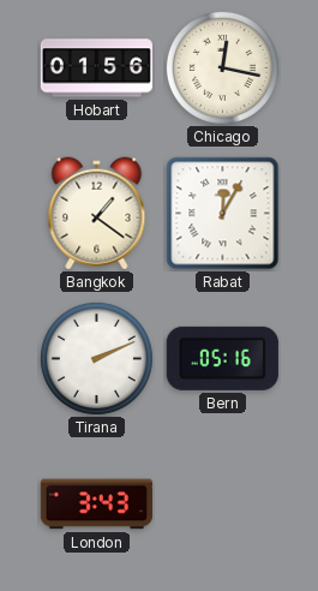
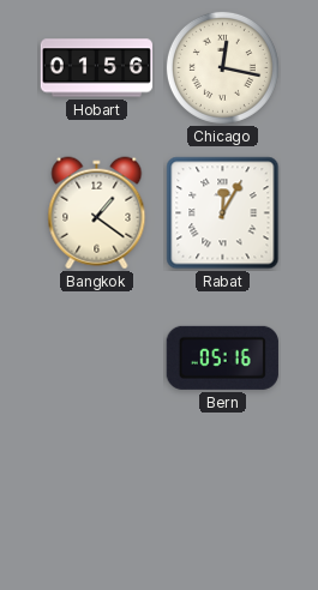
Tirana: 2:11 -> none
London: 3:43 -> none
